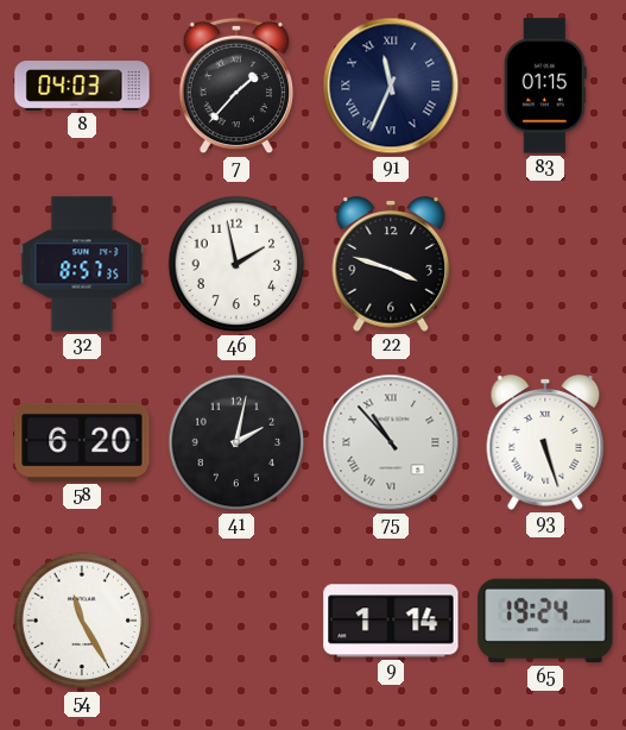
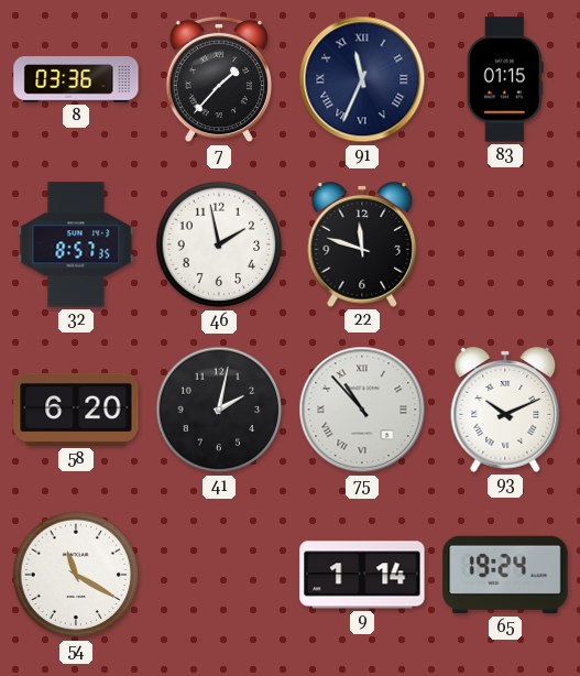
8: 04:03 -> 03:36
22: 3:48 -> 11:48
93: 5:27 -> 10:11
54: 11:25 -> 11:20
